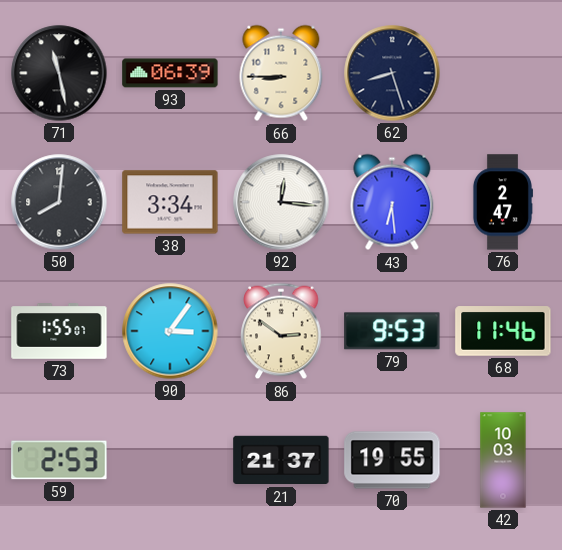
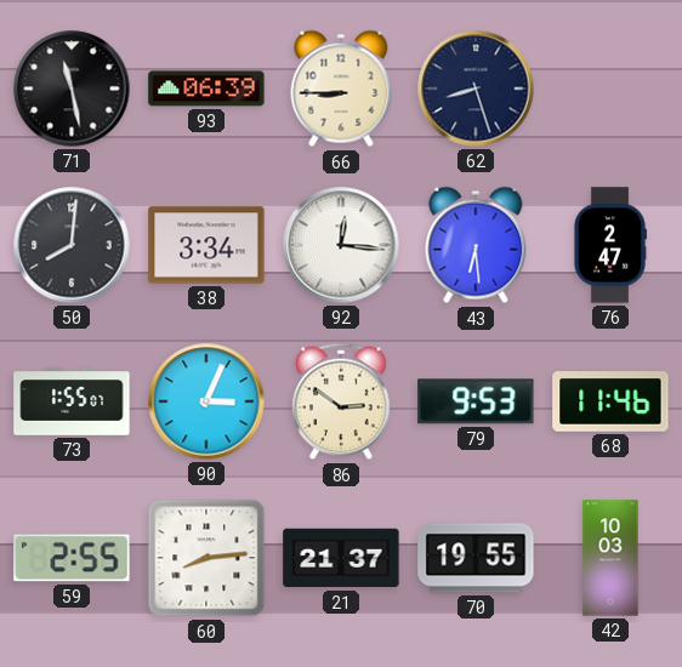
90: 3:06 -> 3:04
59: 2:53 -> 2:55
60: none -> 8:14
